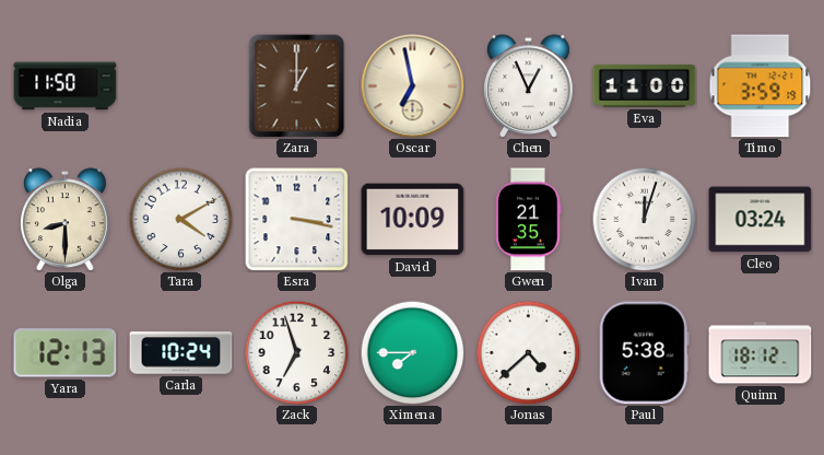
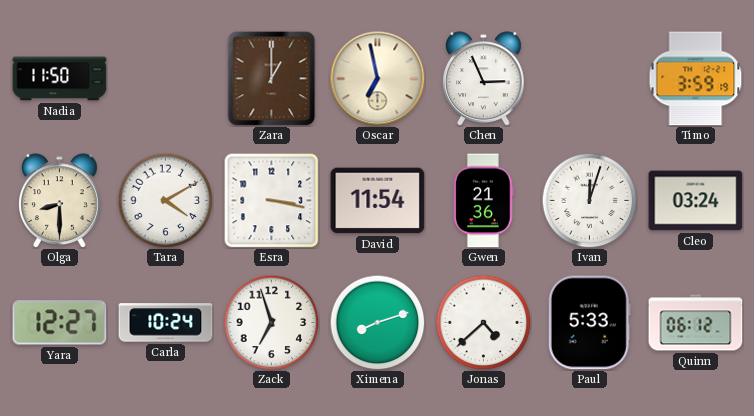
Chen: 12:56 -> 2:56
Eva: 11:00 -> none
David: 10:09 -> 11:54
Gwen: 21:35 -> 21:36
Yara: 12:13 -> 12:27
Ximena: 7:45 -> 8:12
Paul: 5:38 -> 5:33
Quinn: 18:12 -> 06:12
